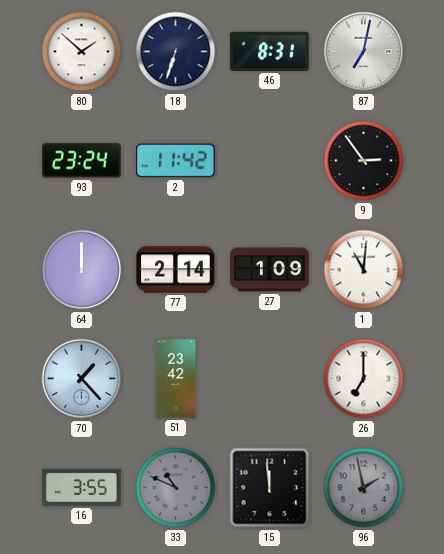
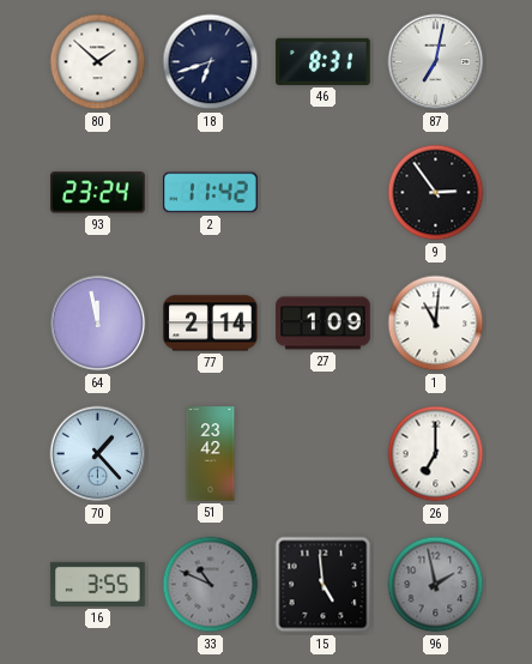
18: 6:33 -> 6:42
64: 12:00 -> 11:58
15: 11:59 -> 4:59
